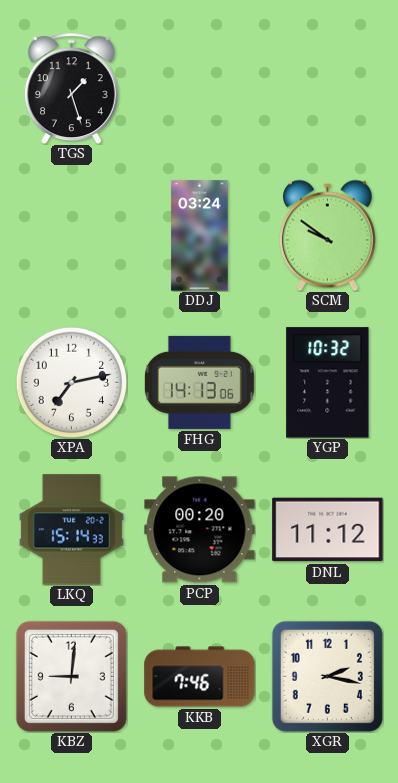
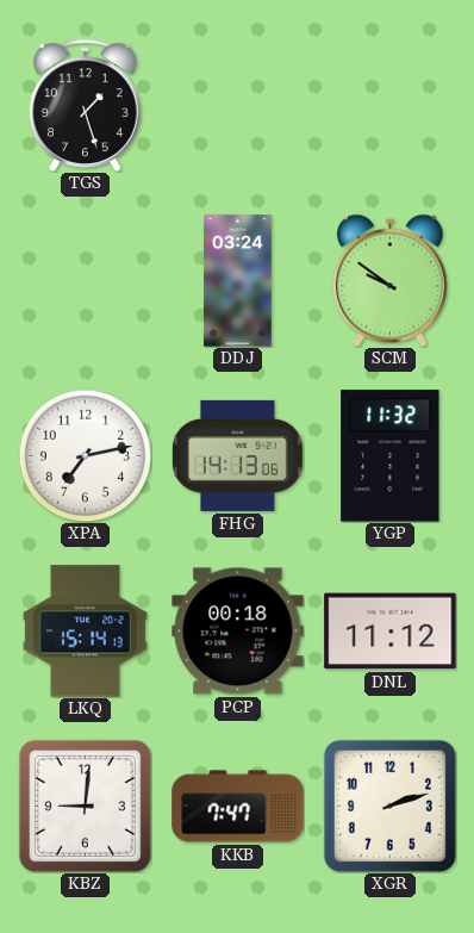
YGP: 10:32 -> 11:32
LKQ: 15:14:33 -> 15:14:13
PCP: 00:20 -> 00:18
KKB: 7:46 -> 7:47
XGR: 2:17 -> 2:12
